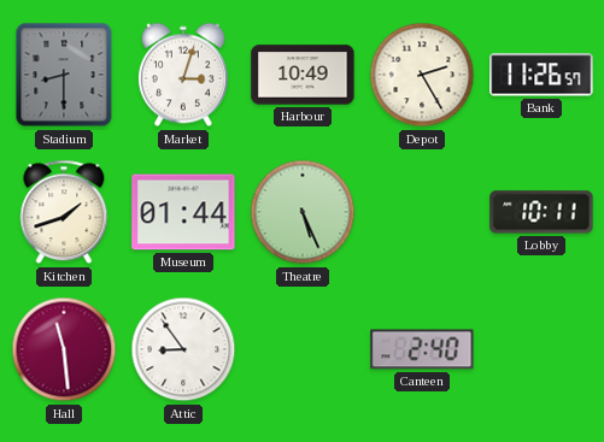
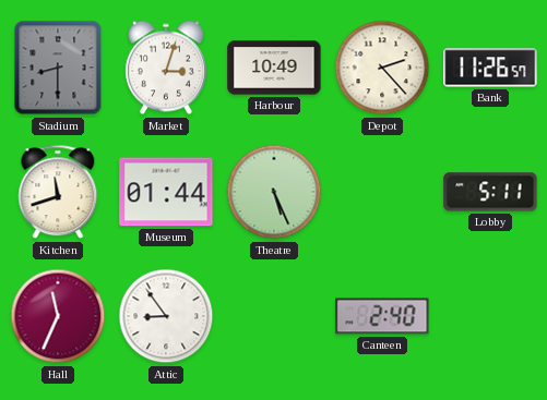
Depot: 2:25 -> 2:23
Kitchen: 1:42 -> 11:42
Lobby: 10:11 -> 5:11
Hall: 11:29 -> 11:34
